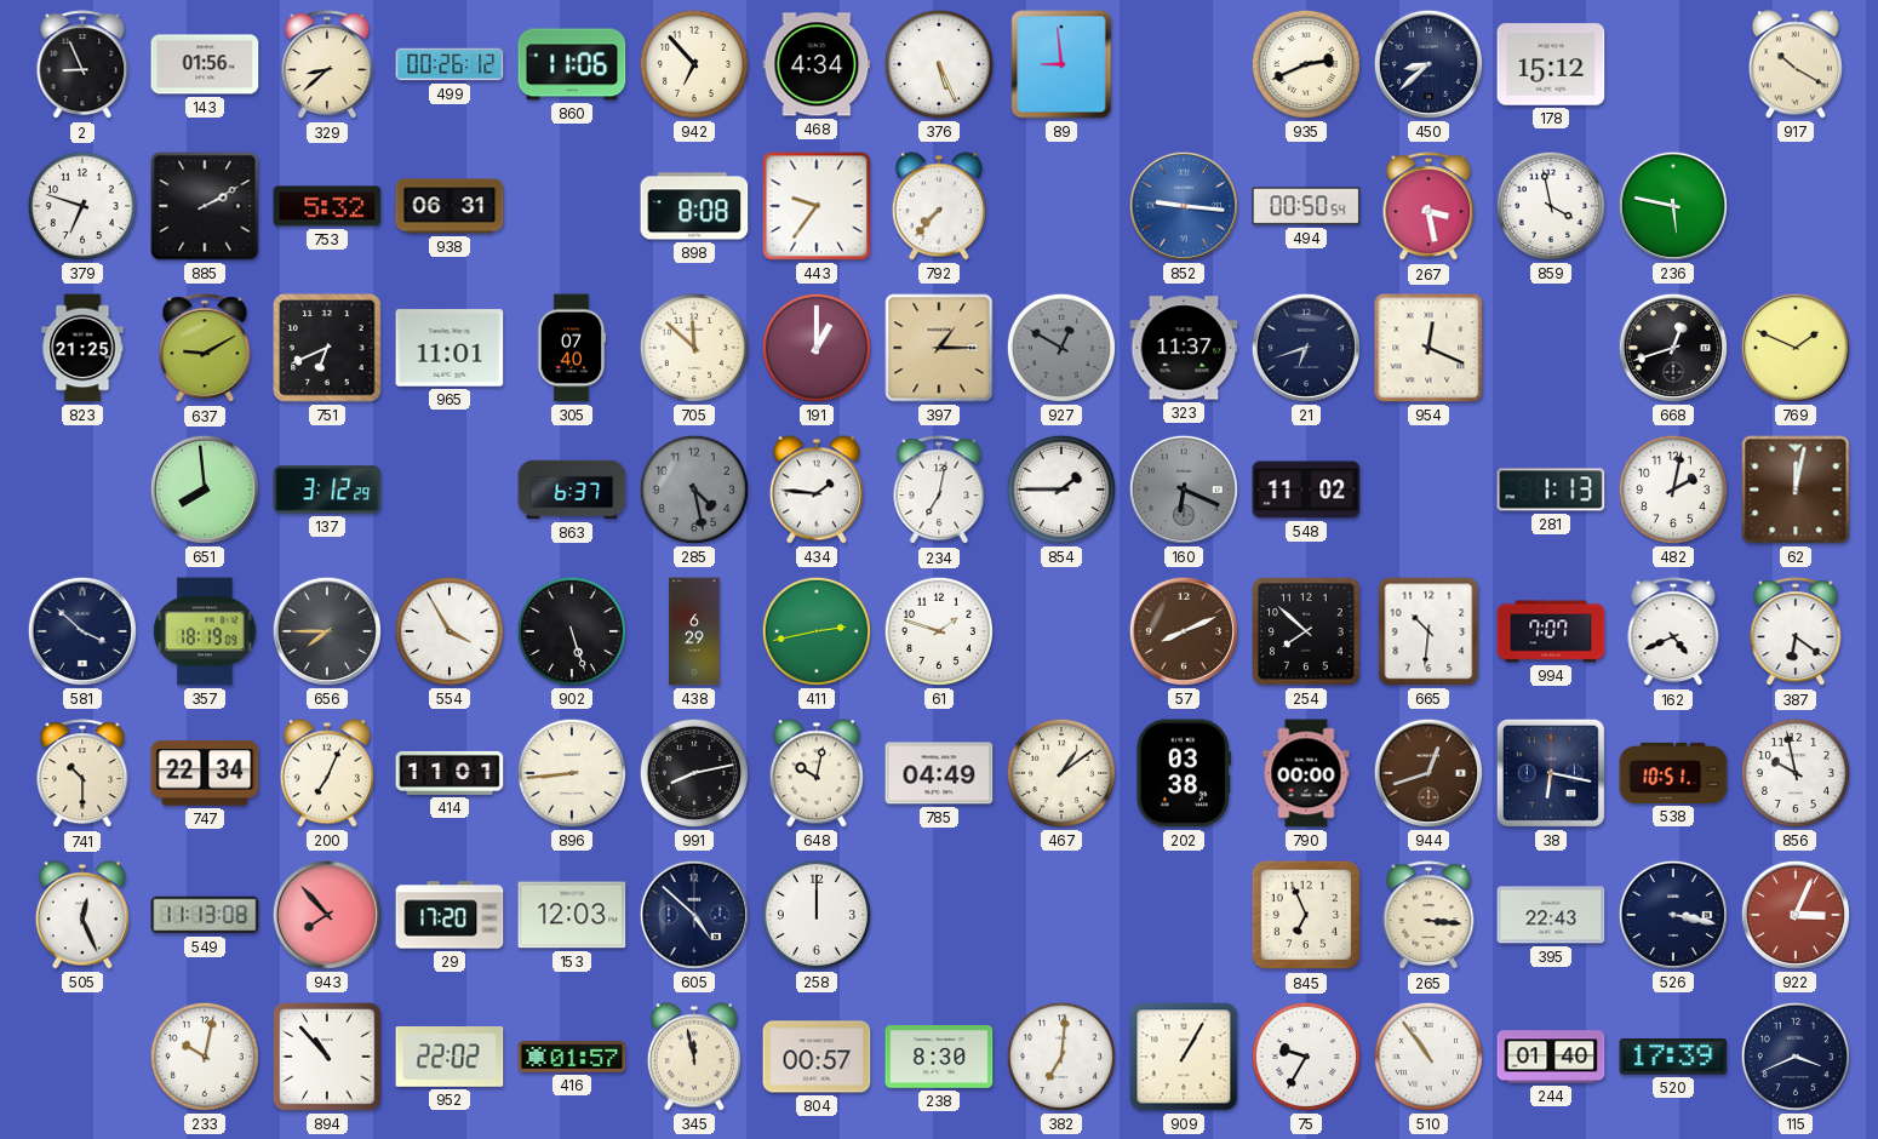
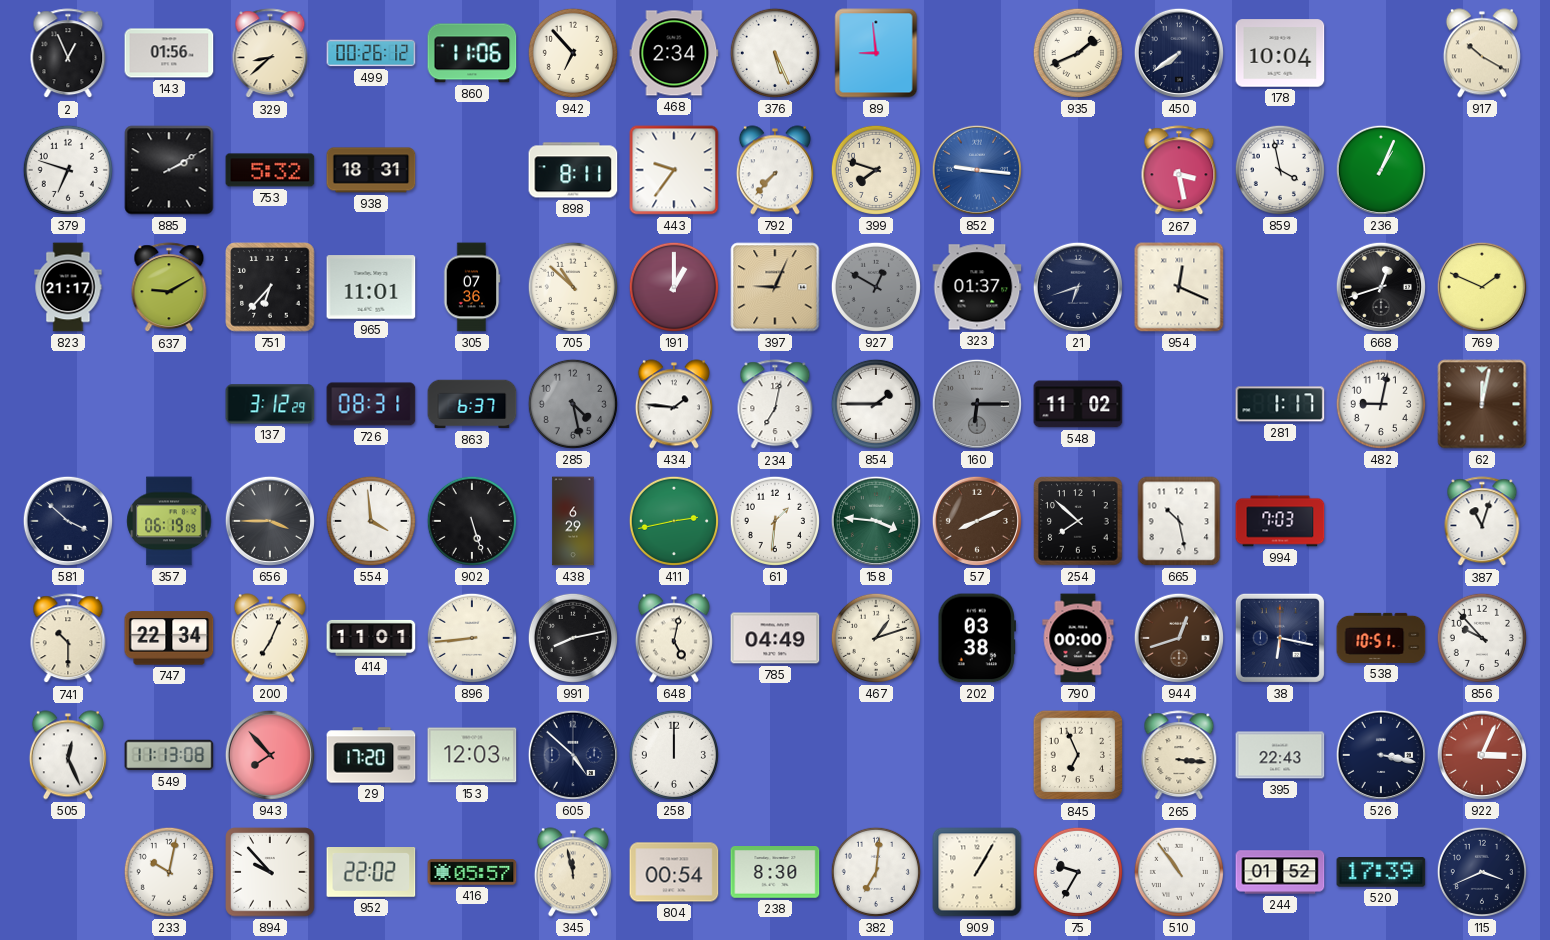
2: 8:56 -> 12:56
468: 4:34 -> 2:34
935: 2:41 -> 1:41
450: 8:38 -> 7:39
178: 15:12 -> 10:04
938: 06:31 -> 18:31
898: 8:08 -> 8:11
399: none -> 7:48
494: 00:50 -> none
236: 5:47 -> 1:04
823: 21:25 -> 21:17
751: 6:41 -> 6:37
305: 07:40 -> 07:36
705: 11:52 -> 10:52
397: 1:15 -> 9:04
323: 11:37 -> 01:37
651: 7:59 -> none
726: none -> 08:31
160: 6:19 -> 6:15
281: 1:13 -> 1:17
482: 2:02 -> 9:02
357: 18:19 -> 06:19
656: 7:45 -> 3:45
554: 3:55 -> 3:59
61: 1:48 -> 1:31
158: none -> 3:46
665: 10:31 -> 10:28
994: 7:07 -> 7:03
162: 4:41 -> none
387: 6:21 -> 11:03
648: 10:02 -> 5:02
467: 1:09 -> 1:12
856: 9:58 -> 9:53
894: 10:53 -> 9:53
416: 01:57 -> 05:57
804: 00:57 -> 00:54
244: 01:40 -> 01:52
